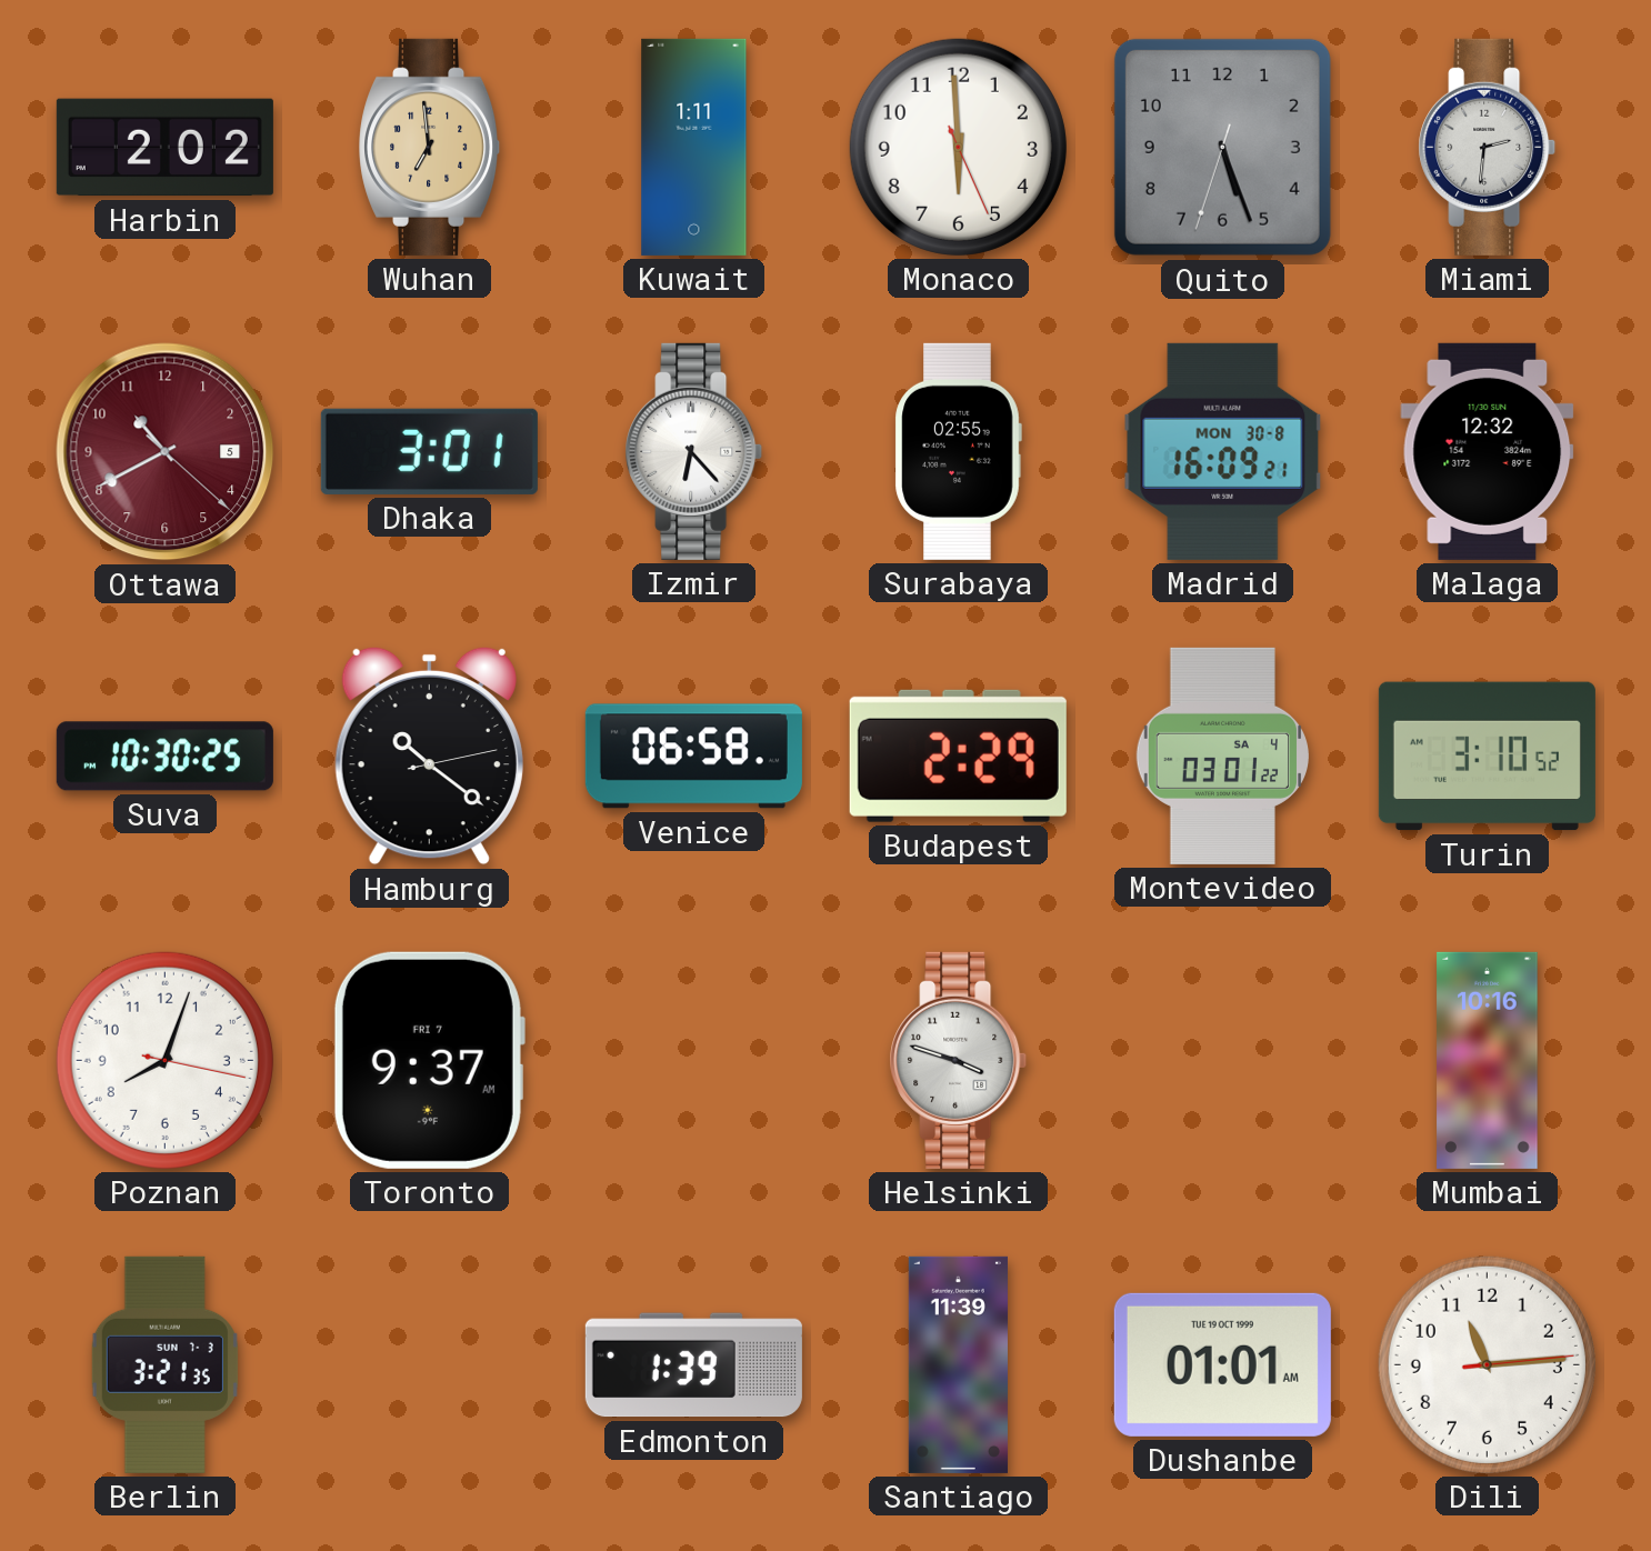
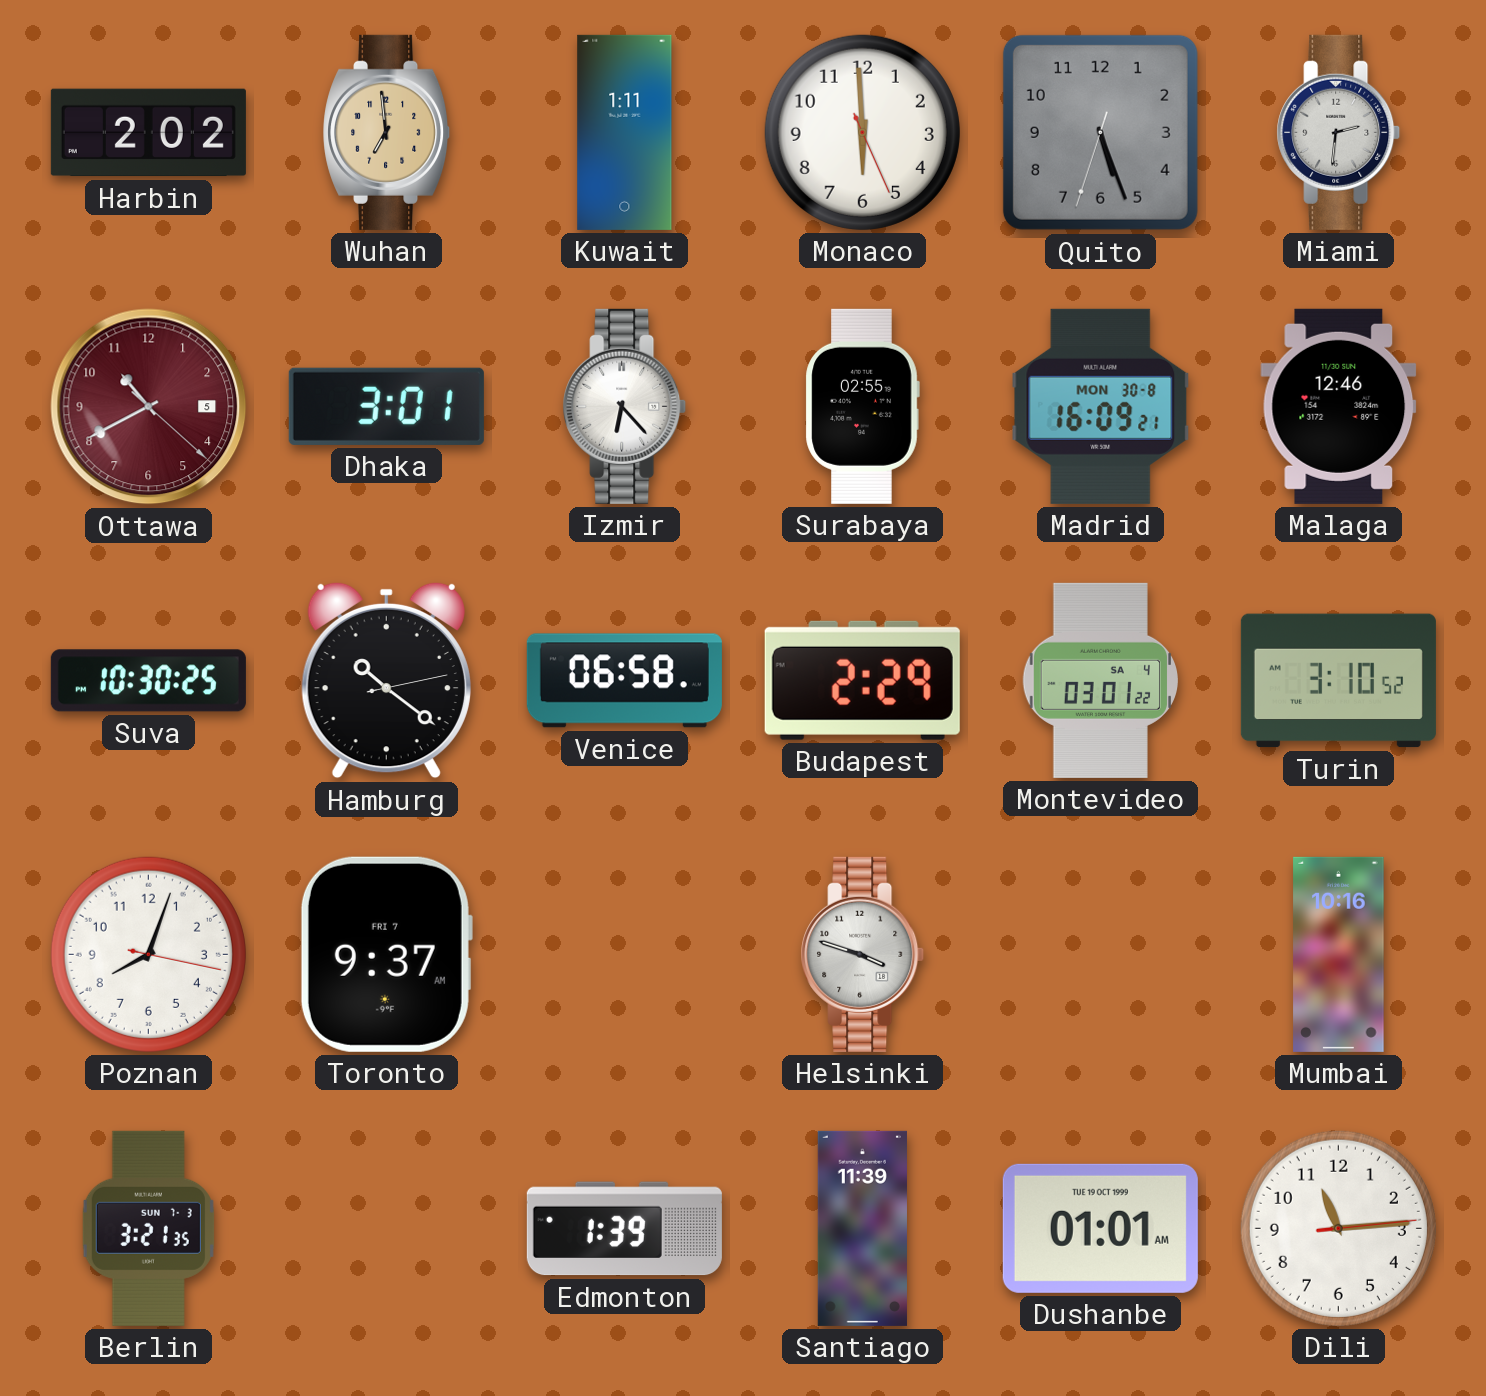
Malaga: 12:32 -> 12:46
